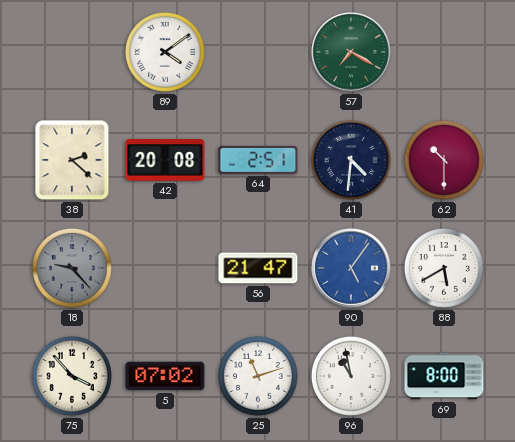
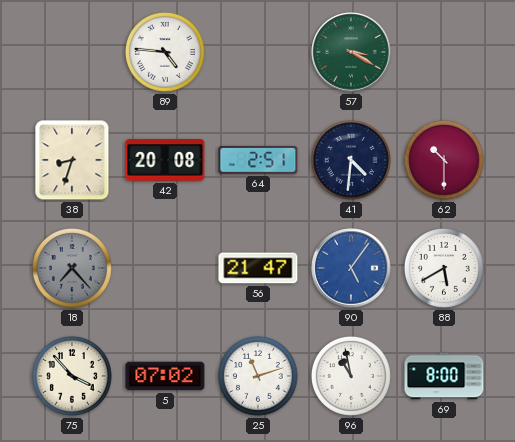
89: 4:09 -> 4:46
57: 7:20 -> 3:20
38: 2:22 -> 8:33
18: 9:23 -> 7:23
